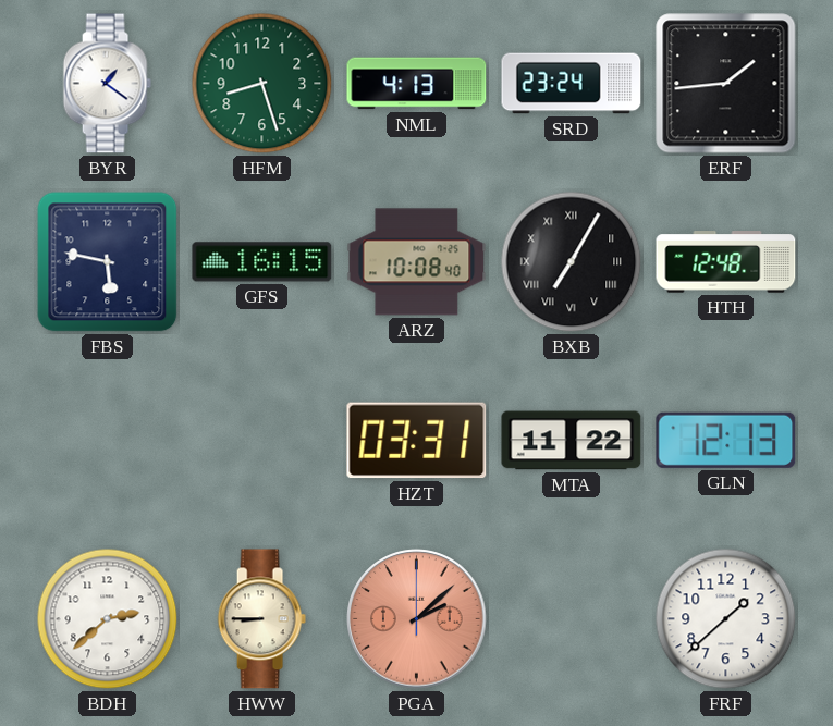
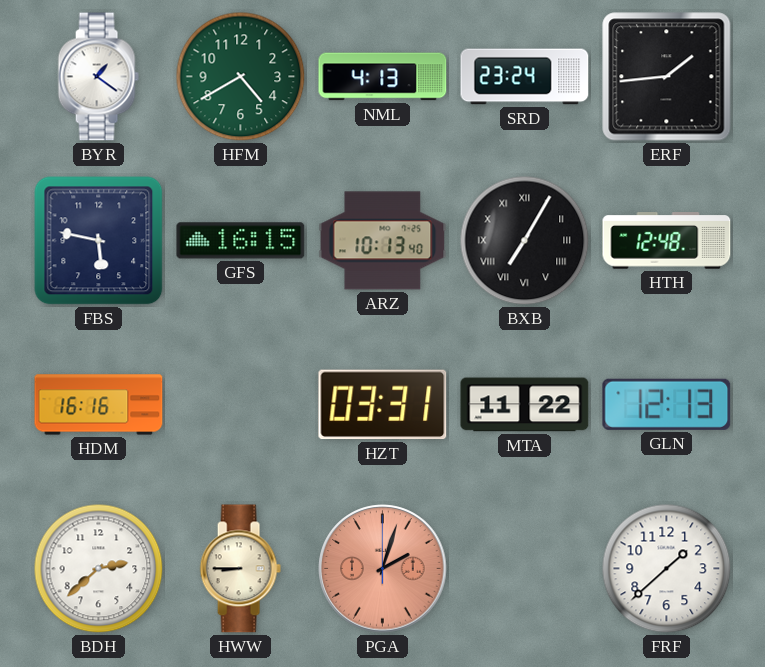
HFM: 8:27 -> 4:40
ARZ: 10:08 -> 10:13
HDM: none -> 16:16
PGA: 2:08 -> 2:03
